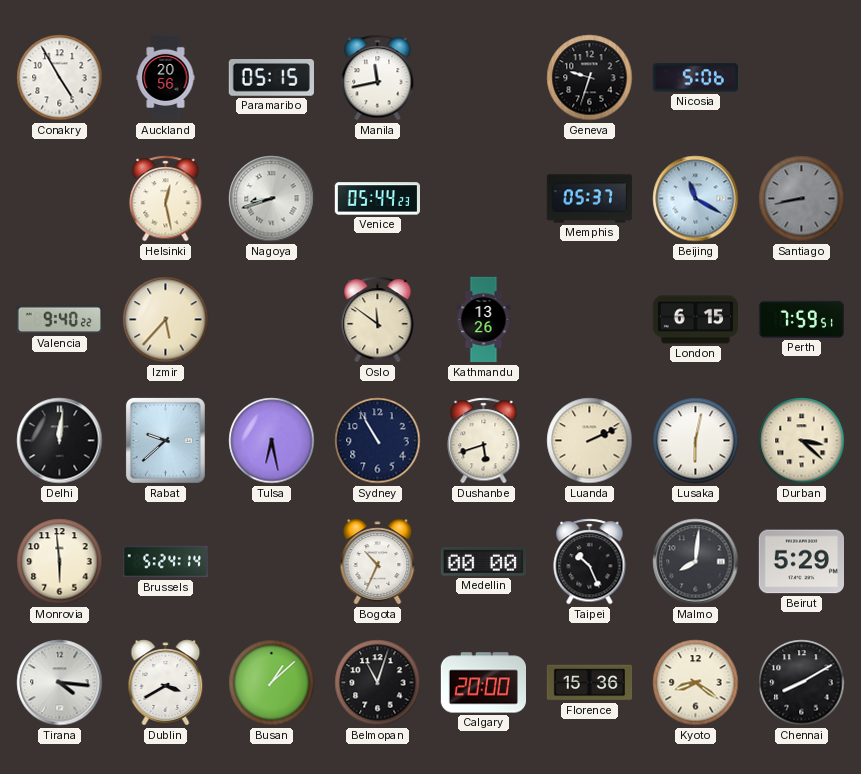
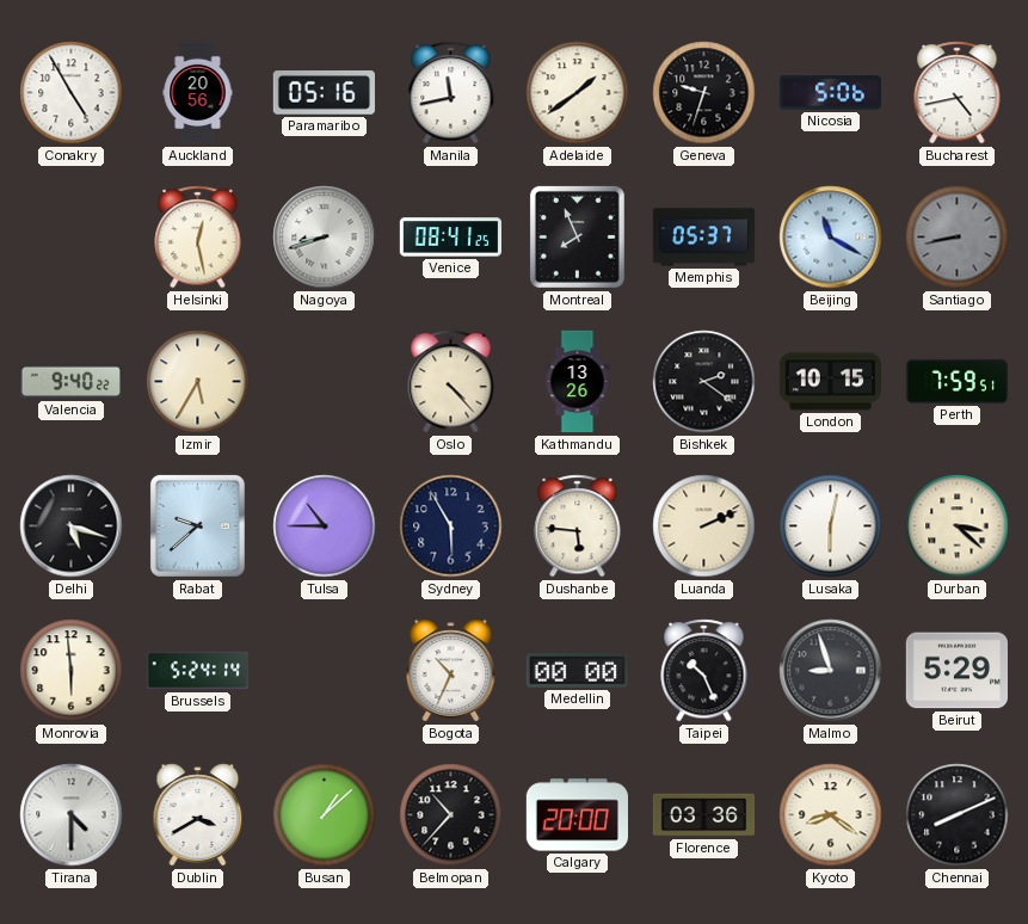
Paramaribo: 05:15 -> 05:16
Adelaide: none -> 1:39
Bucharest: none -> 4:43
Venice: 05:44 -> 08:41
Montreal: none -> 7:56
Izmir: 5:37 -> 5:35
Oslo: 11:51 -> 4:23
Bishkek: none -> 2:21
London: 6:15 -> 10:15
Delhi: 12:01 -> 5:18
Tulsa: 6:28 -> 10:45
Sydney: 10:55 -> 5:55
Dushanbe: 5:42 -> 5:46
Malmo: 8:01 -> 8:57
Tirana: 4:16 -> 4:30
Belmopan: 11:03 -> 10:37
Florence: 15:36 -> 03:36
Chennai: 8:10 -> 8:11
